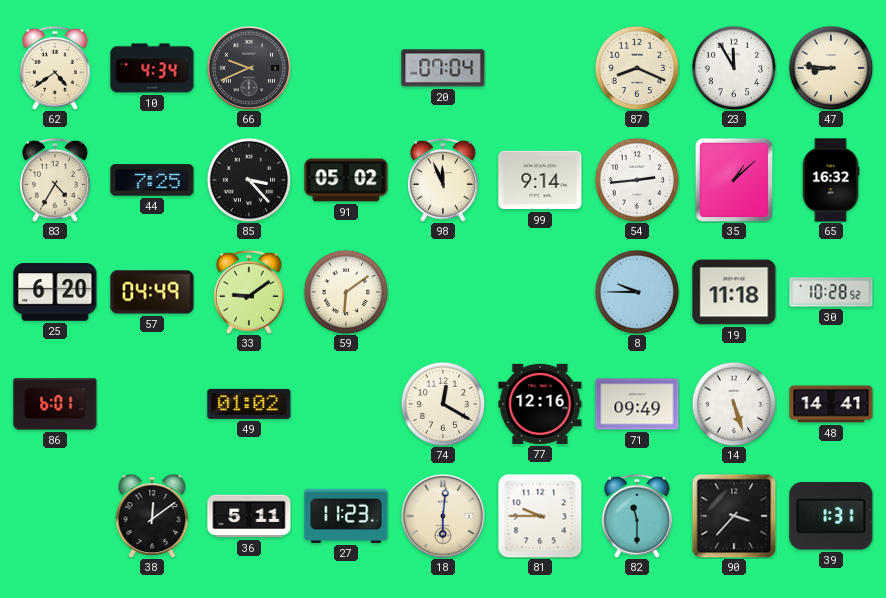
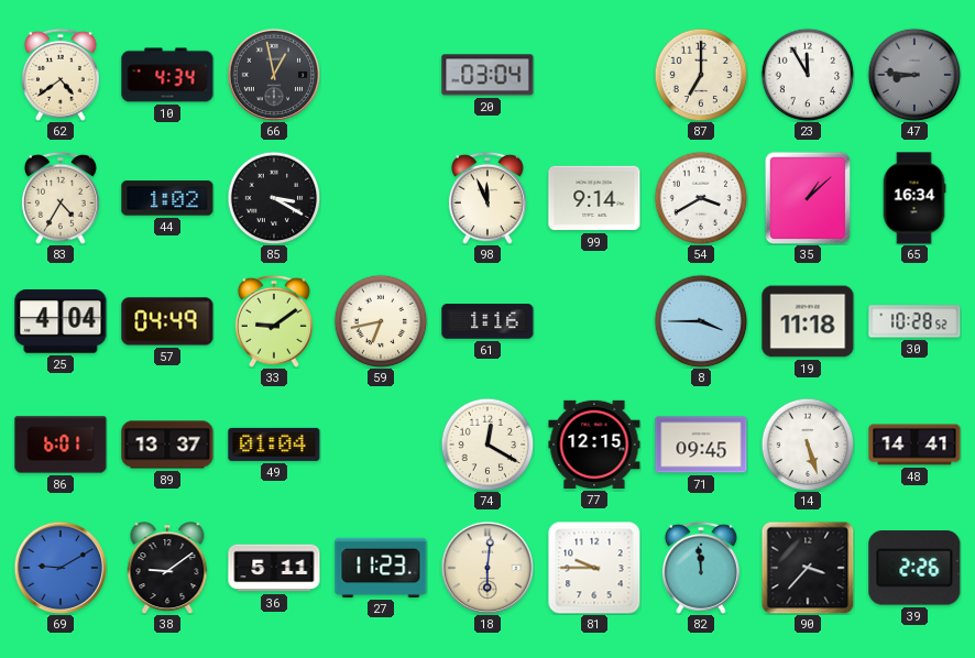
66: 9:41 -> 12:58
20: 07:04 -> 03:04
87: 8:19 -> 7:00
47 dial: cream -> grey
44: 7:25 -> 1:02
85: 3:23 -> 3:20
91: 05:02 -> none
54: 2:44 -> 3:40
65: 16:32 -> 16:34
25: 6:20 -> 4:04
59: 6:09 -> 6:43
61: none -> 1:16
8: 9:45 -> 3:45
89: none -> 13:37
49: 01:02 -> 01:04
77: 12:16 -> 12:15
71: 09:49 -> 09:45
69: none -> 9:10
38: 12:09 -> 9:09
82: 11:30 -> 11:59
39: 1:31 -> 2:26
